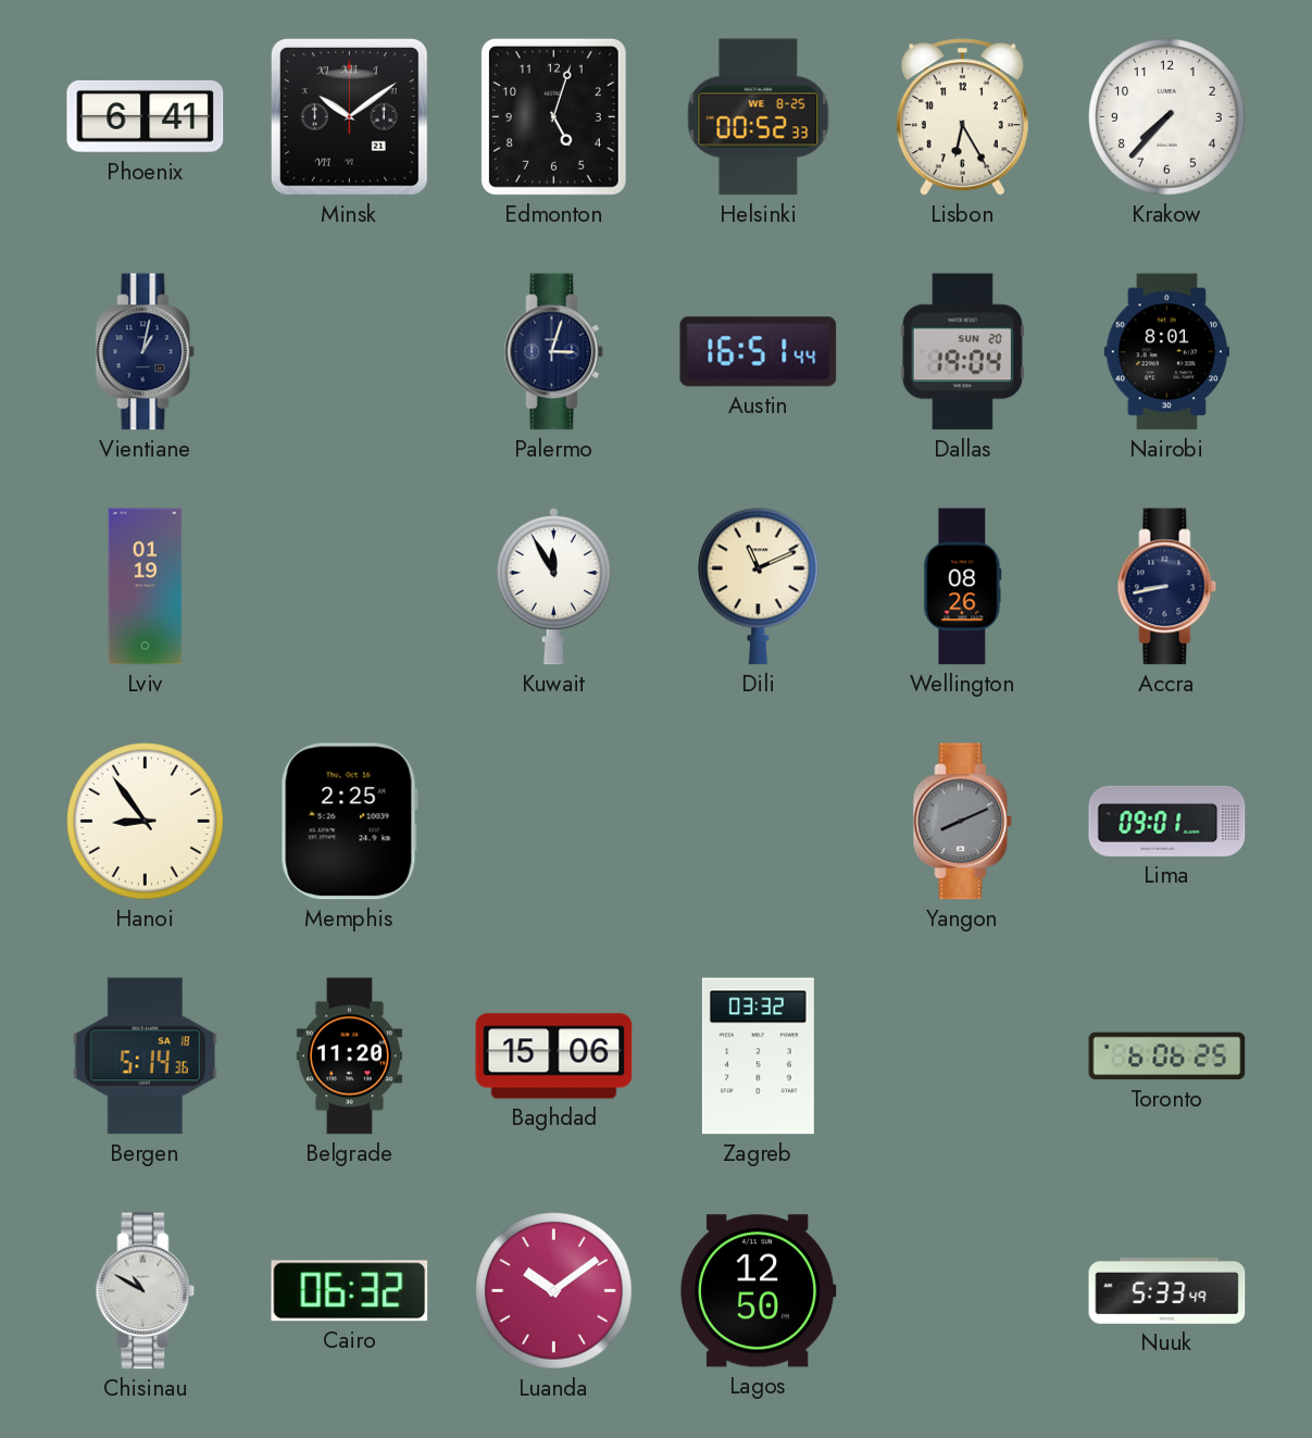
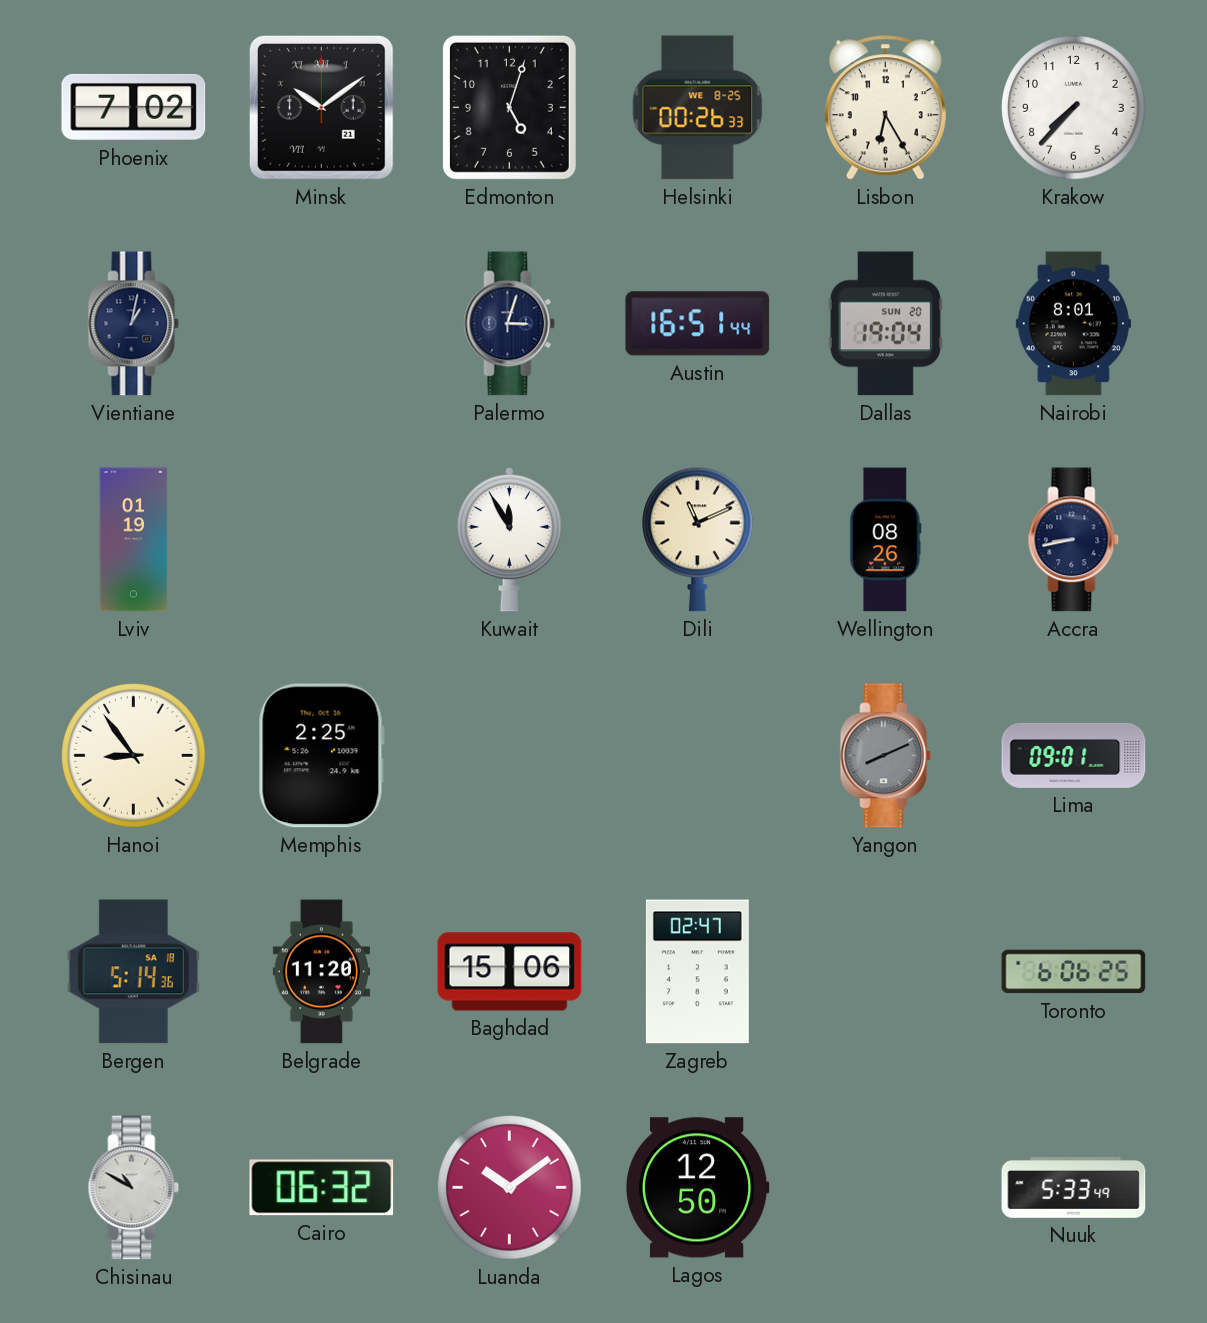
Phoenix: 6:41 -> 7:02
Helsinki: 00:52 -> 00:26
Zagreb: 03:32 -> 02:47
